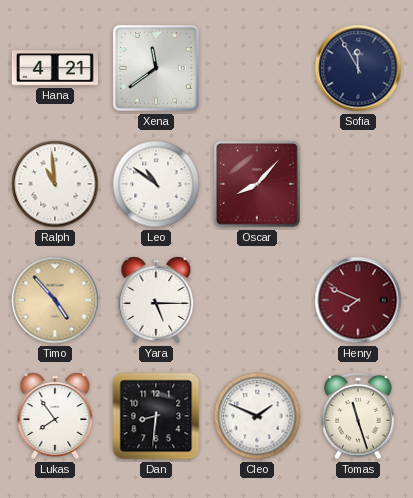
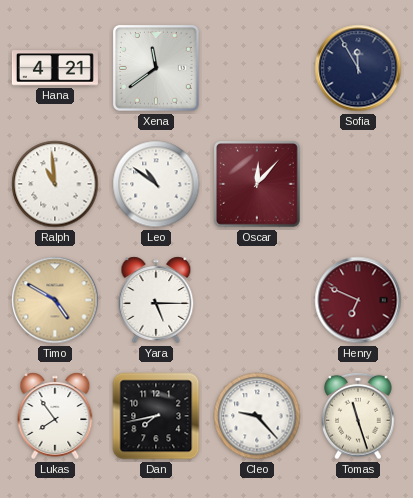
Oscar: 8:07 -> 12:07
Timo: 4:53 -> 4:50
Henry: 7:49 -> 6:49
Dan: 8:31 -> 7:43
Cleo: 1:49 -> 9:23
